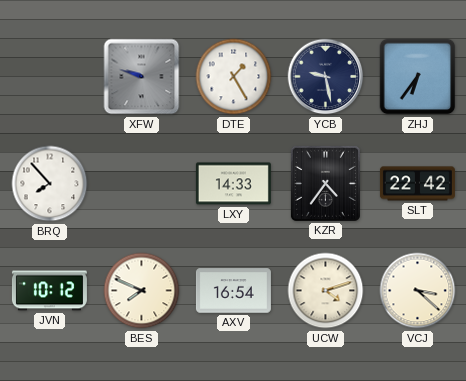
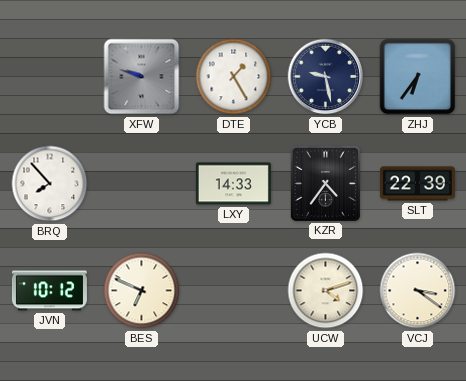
SLT: 22:42 -> 22:39
BES: 7:49 -> 6:49
AXV: 16:54 -> none
VCJ: 3:22 -> 3:21
